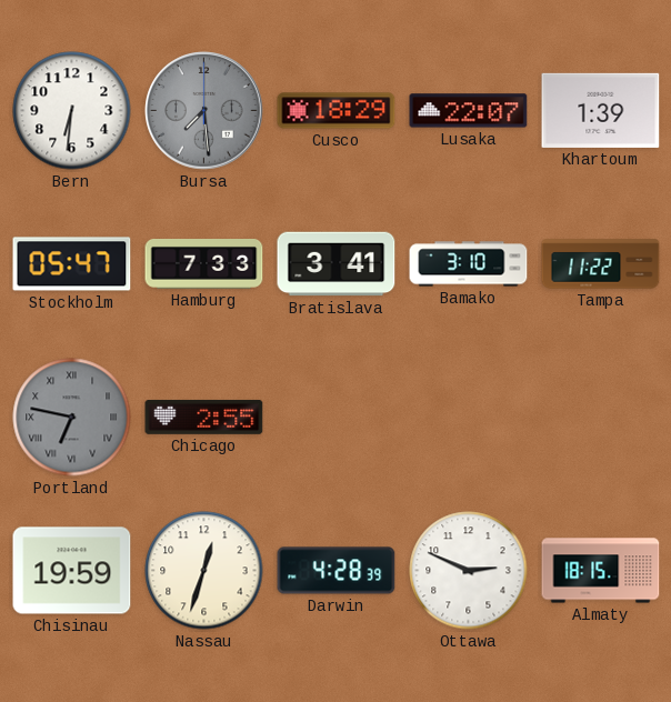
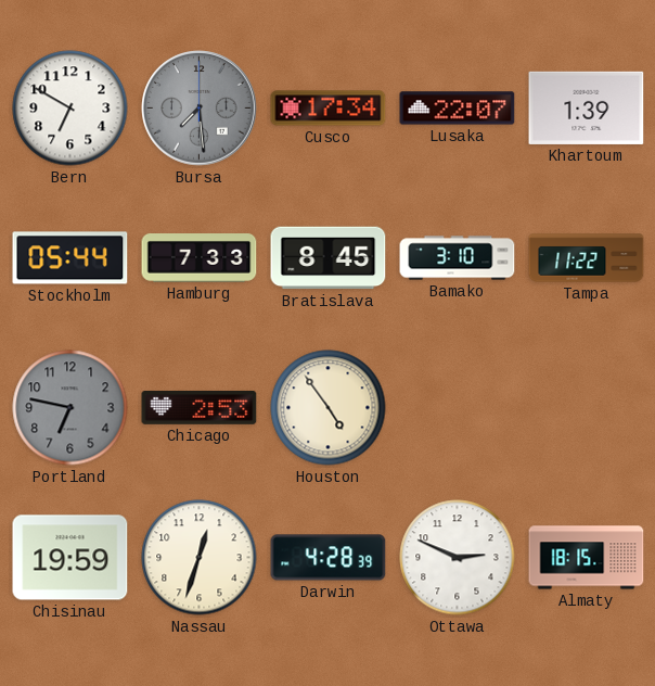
Bern: 6:31 -> 6:50
Cusco: 18:29 -> 17:34
Stockholm: 05:47 -> 05:44
Bratislava: 3:41 -> 8:45
Portland numerals: Roman -> Arabic
Chicago: 2:55 -> 2:53
Houston: none -> 4:54
